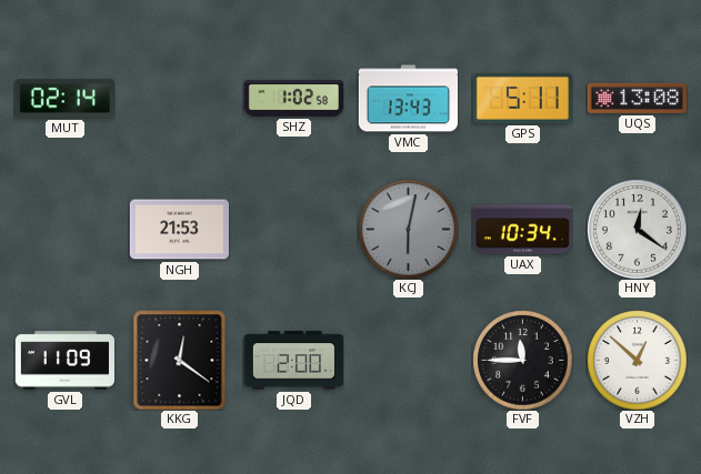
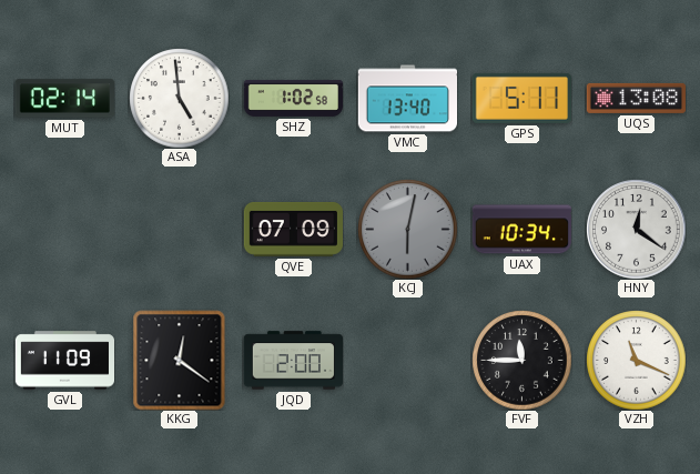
ASA: none -> 4:59
VMC: 13:43 -> 13:40
NGH: 21:53 -> none
QVE: none -> 07:09
VZH: 12:52 -> 11:19
